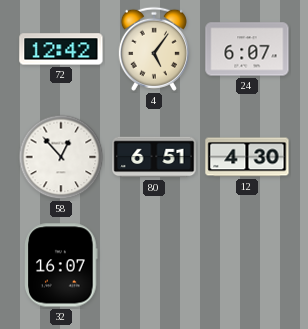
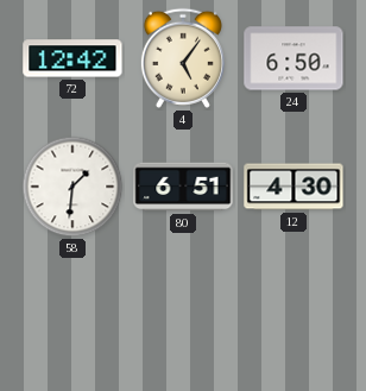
24: 6:07 -> 6:50
58: 12:53 -> 1:31
32: 16:07 -> none
